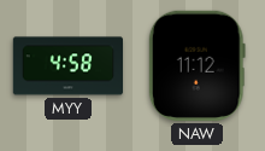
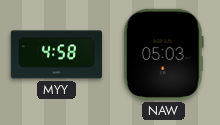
NAW: 11:12 -> 05:03
